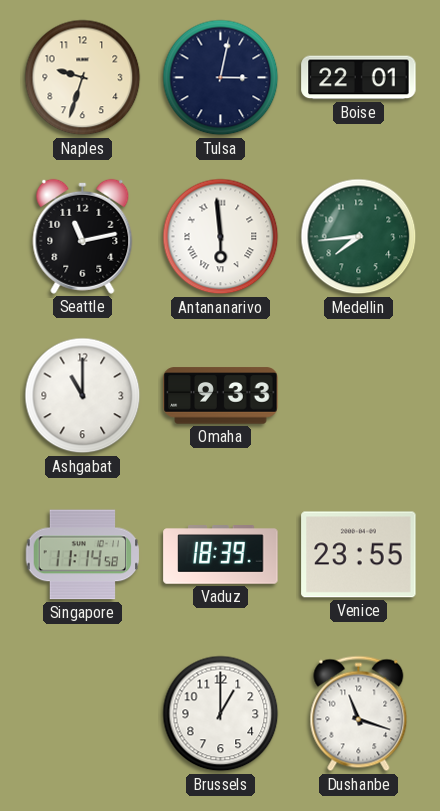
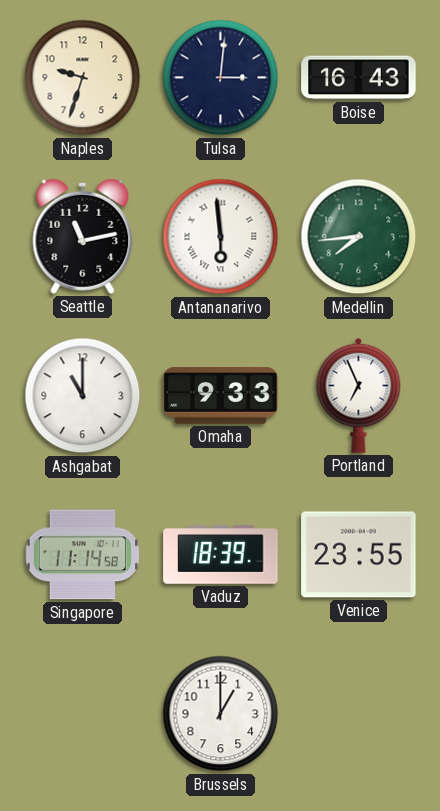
Tulsa: 3:02 -> 3:01
Boise: 22:01 -> 16:43
Portland: none -> 6:56
Dushanbe: 11:18 -> none
